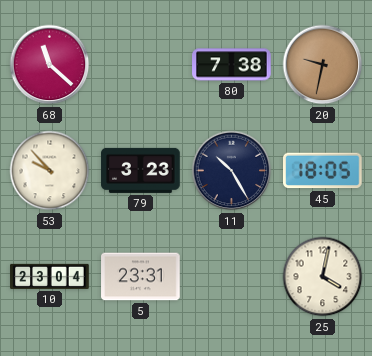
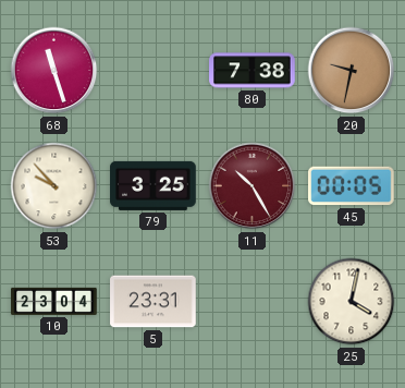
68: 11:22 -> 11:27
79: 3:23 -> 3:25
11 dial: navy -> burgundy
45: 18:05 -> 00:05
